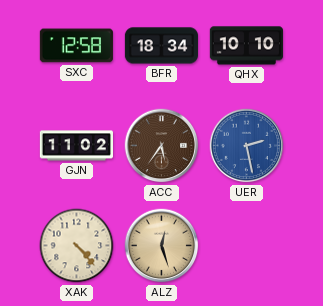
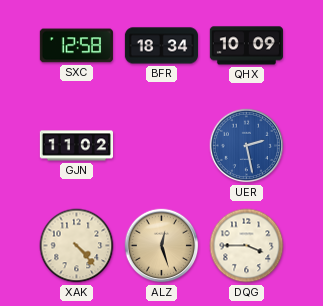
QHX: 10:10 -> 10:09
ACC: 5:36 -> none
DQG: none -> 3:45
